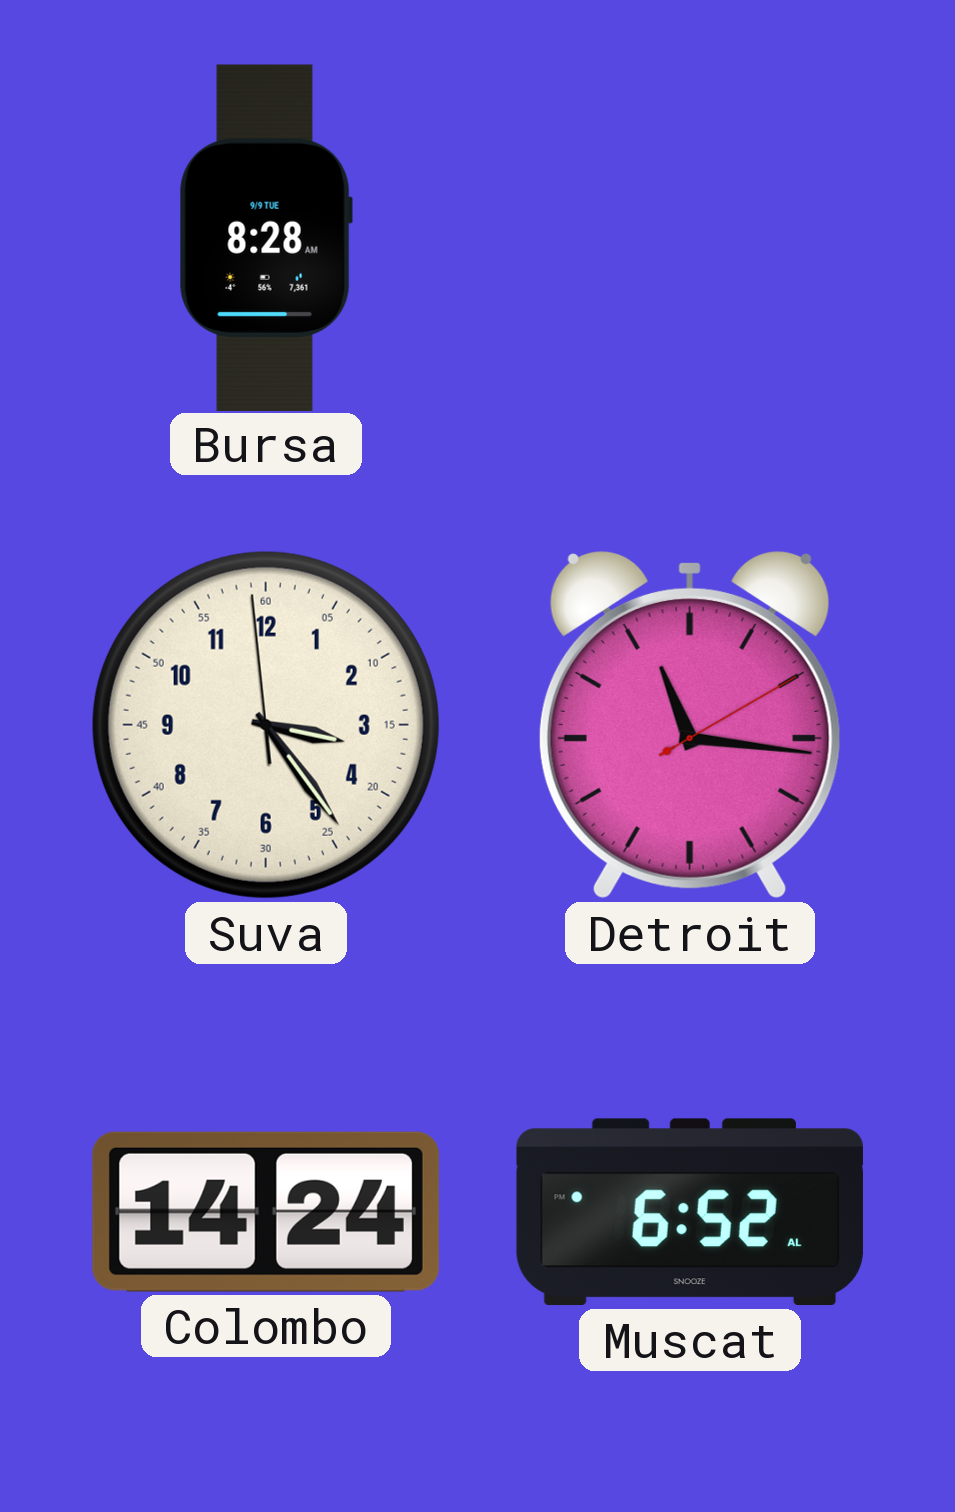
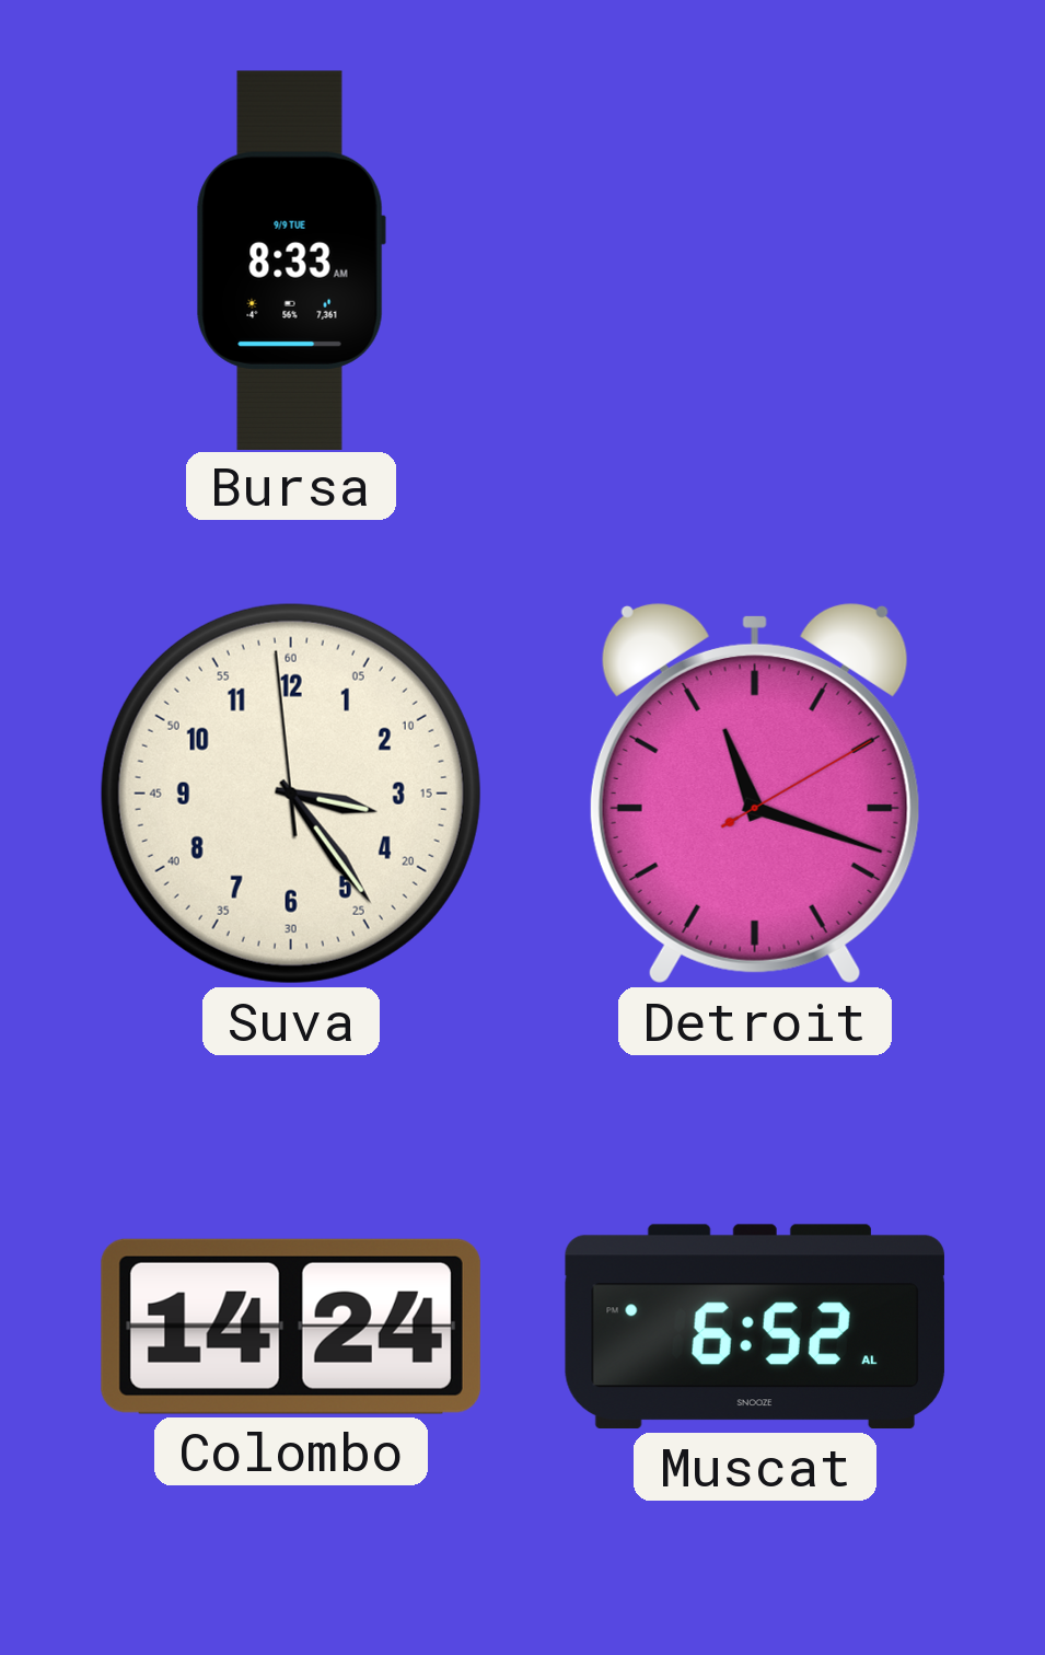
Bursa: 8:28 -> 8:33
Detroit: 11:16 -> 11:18
